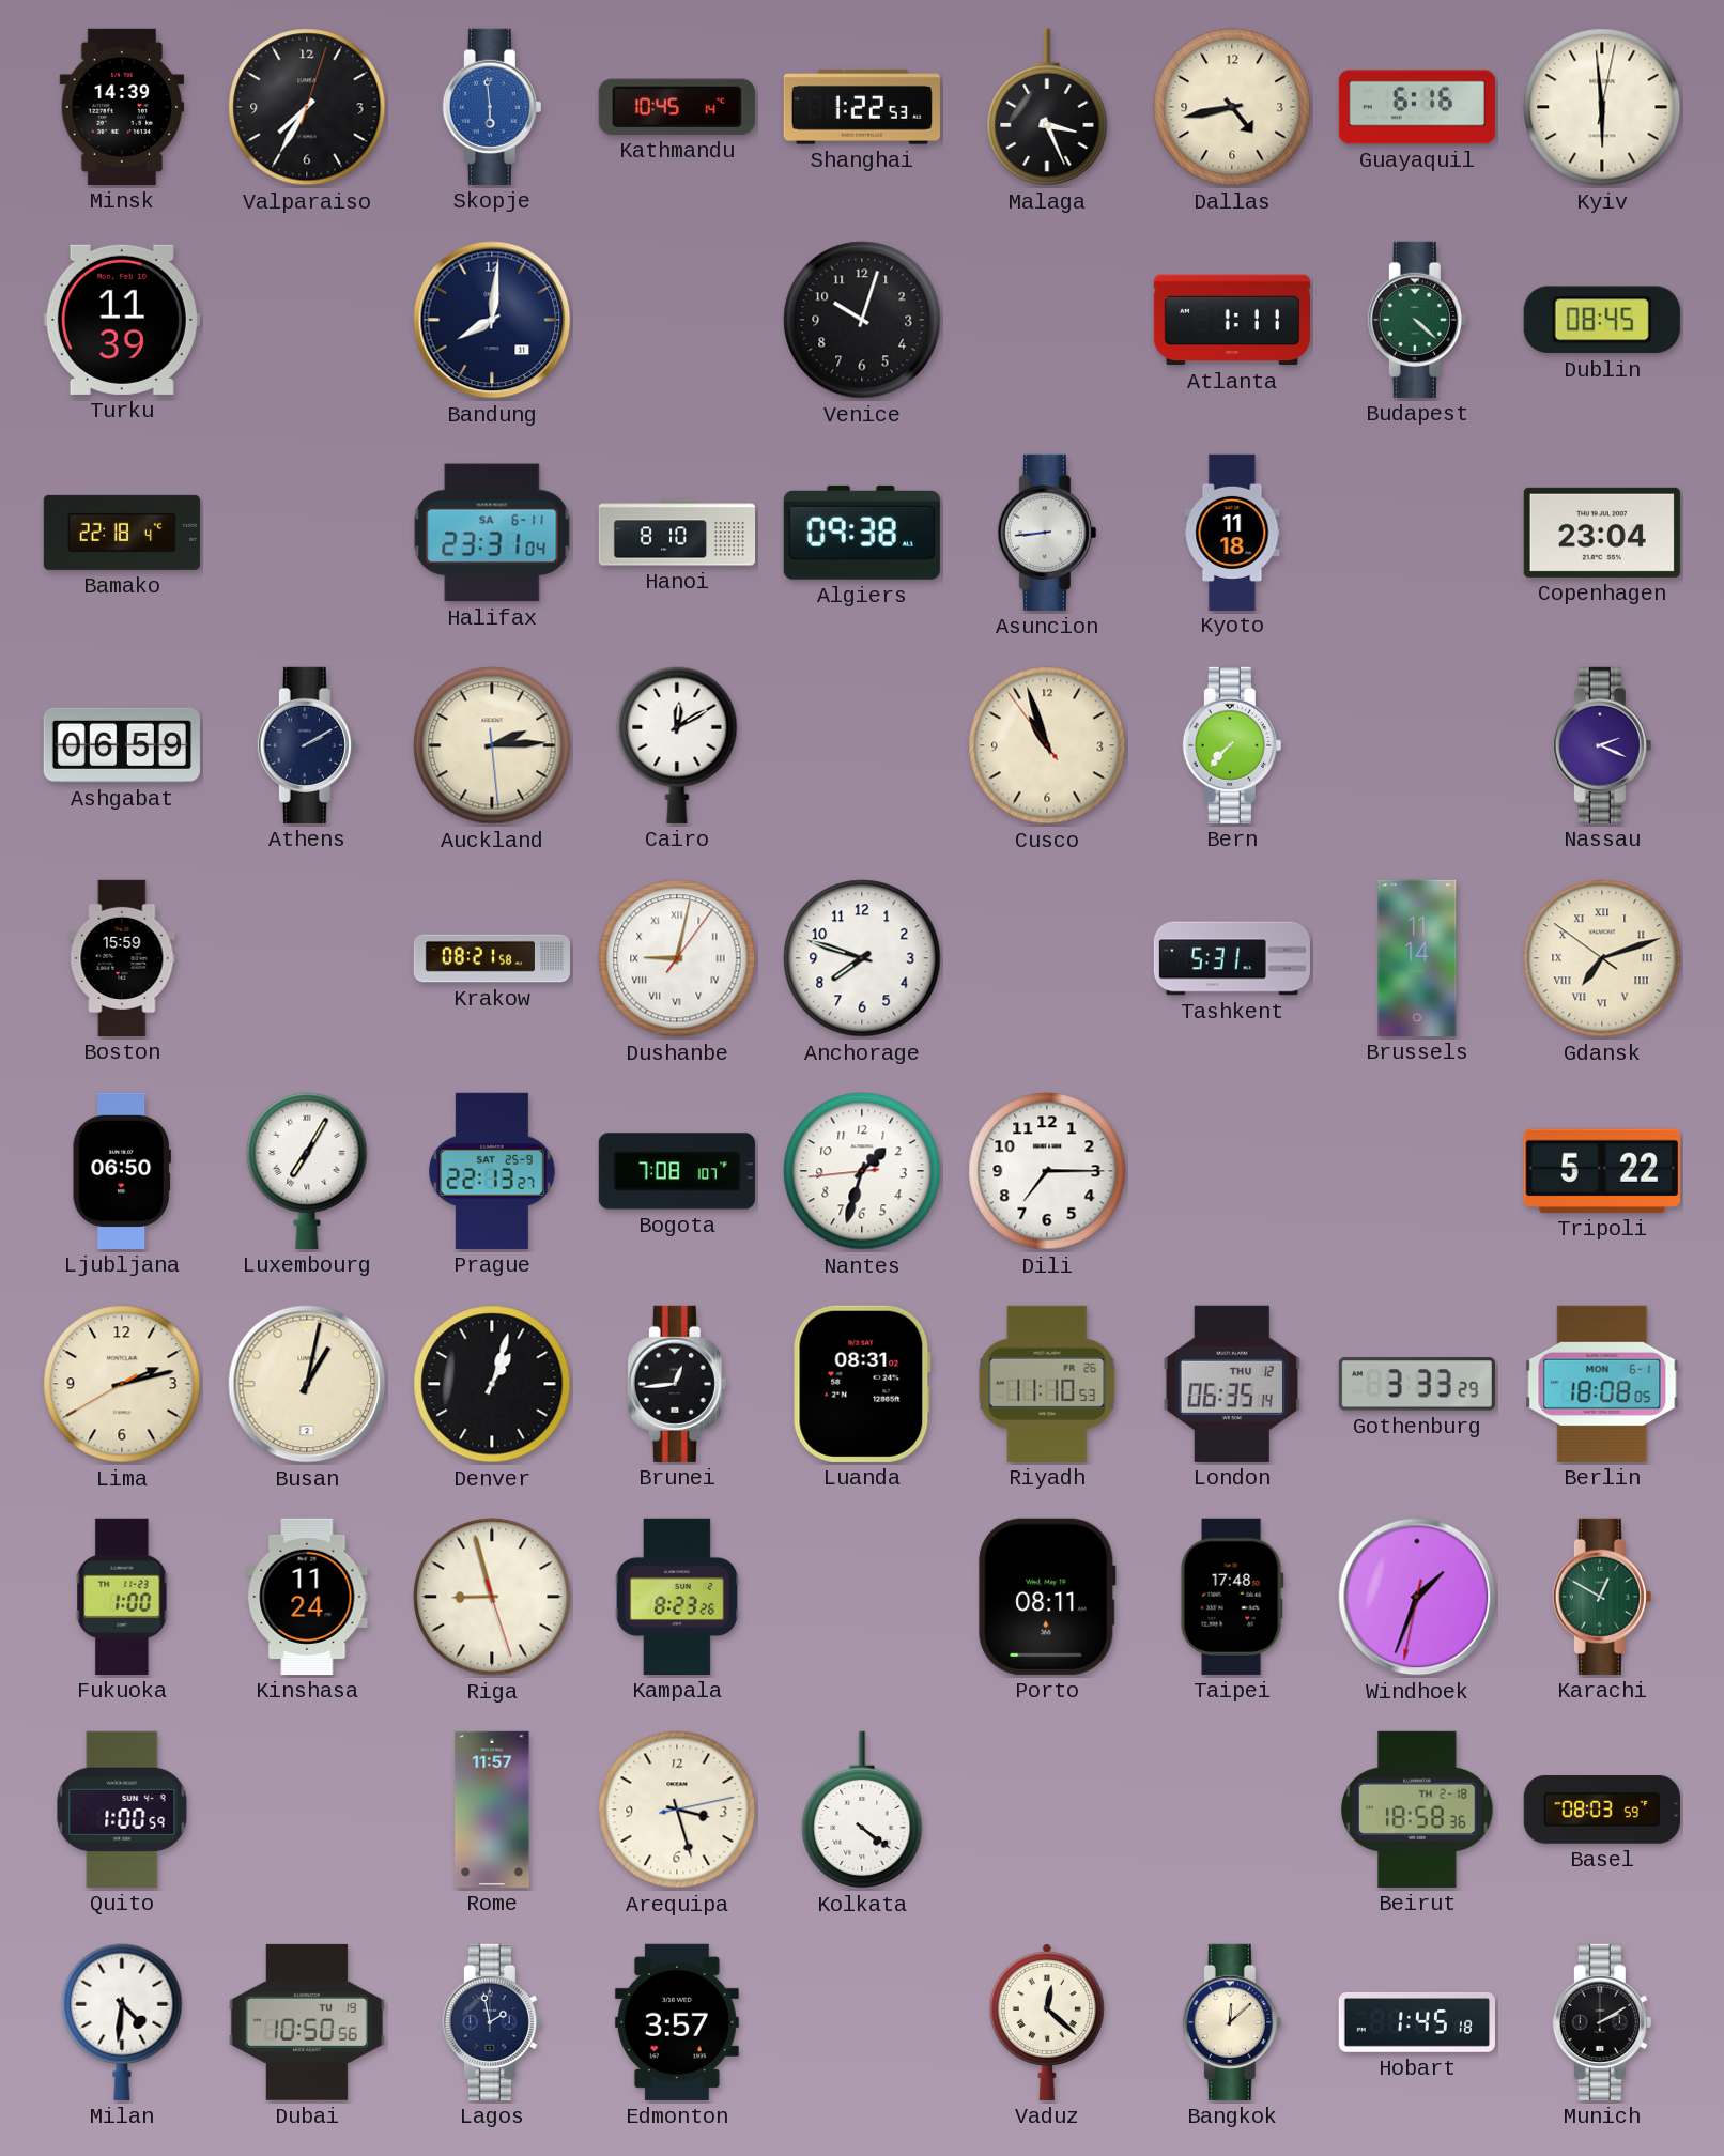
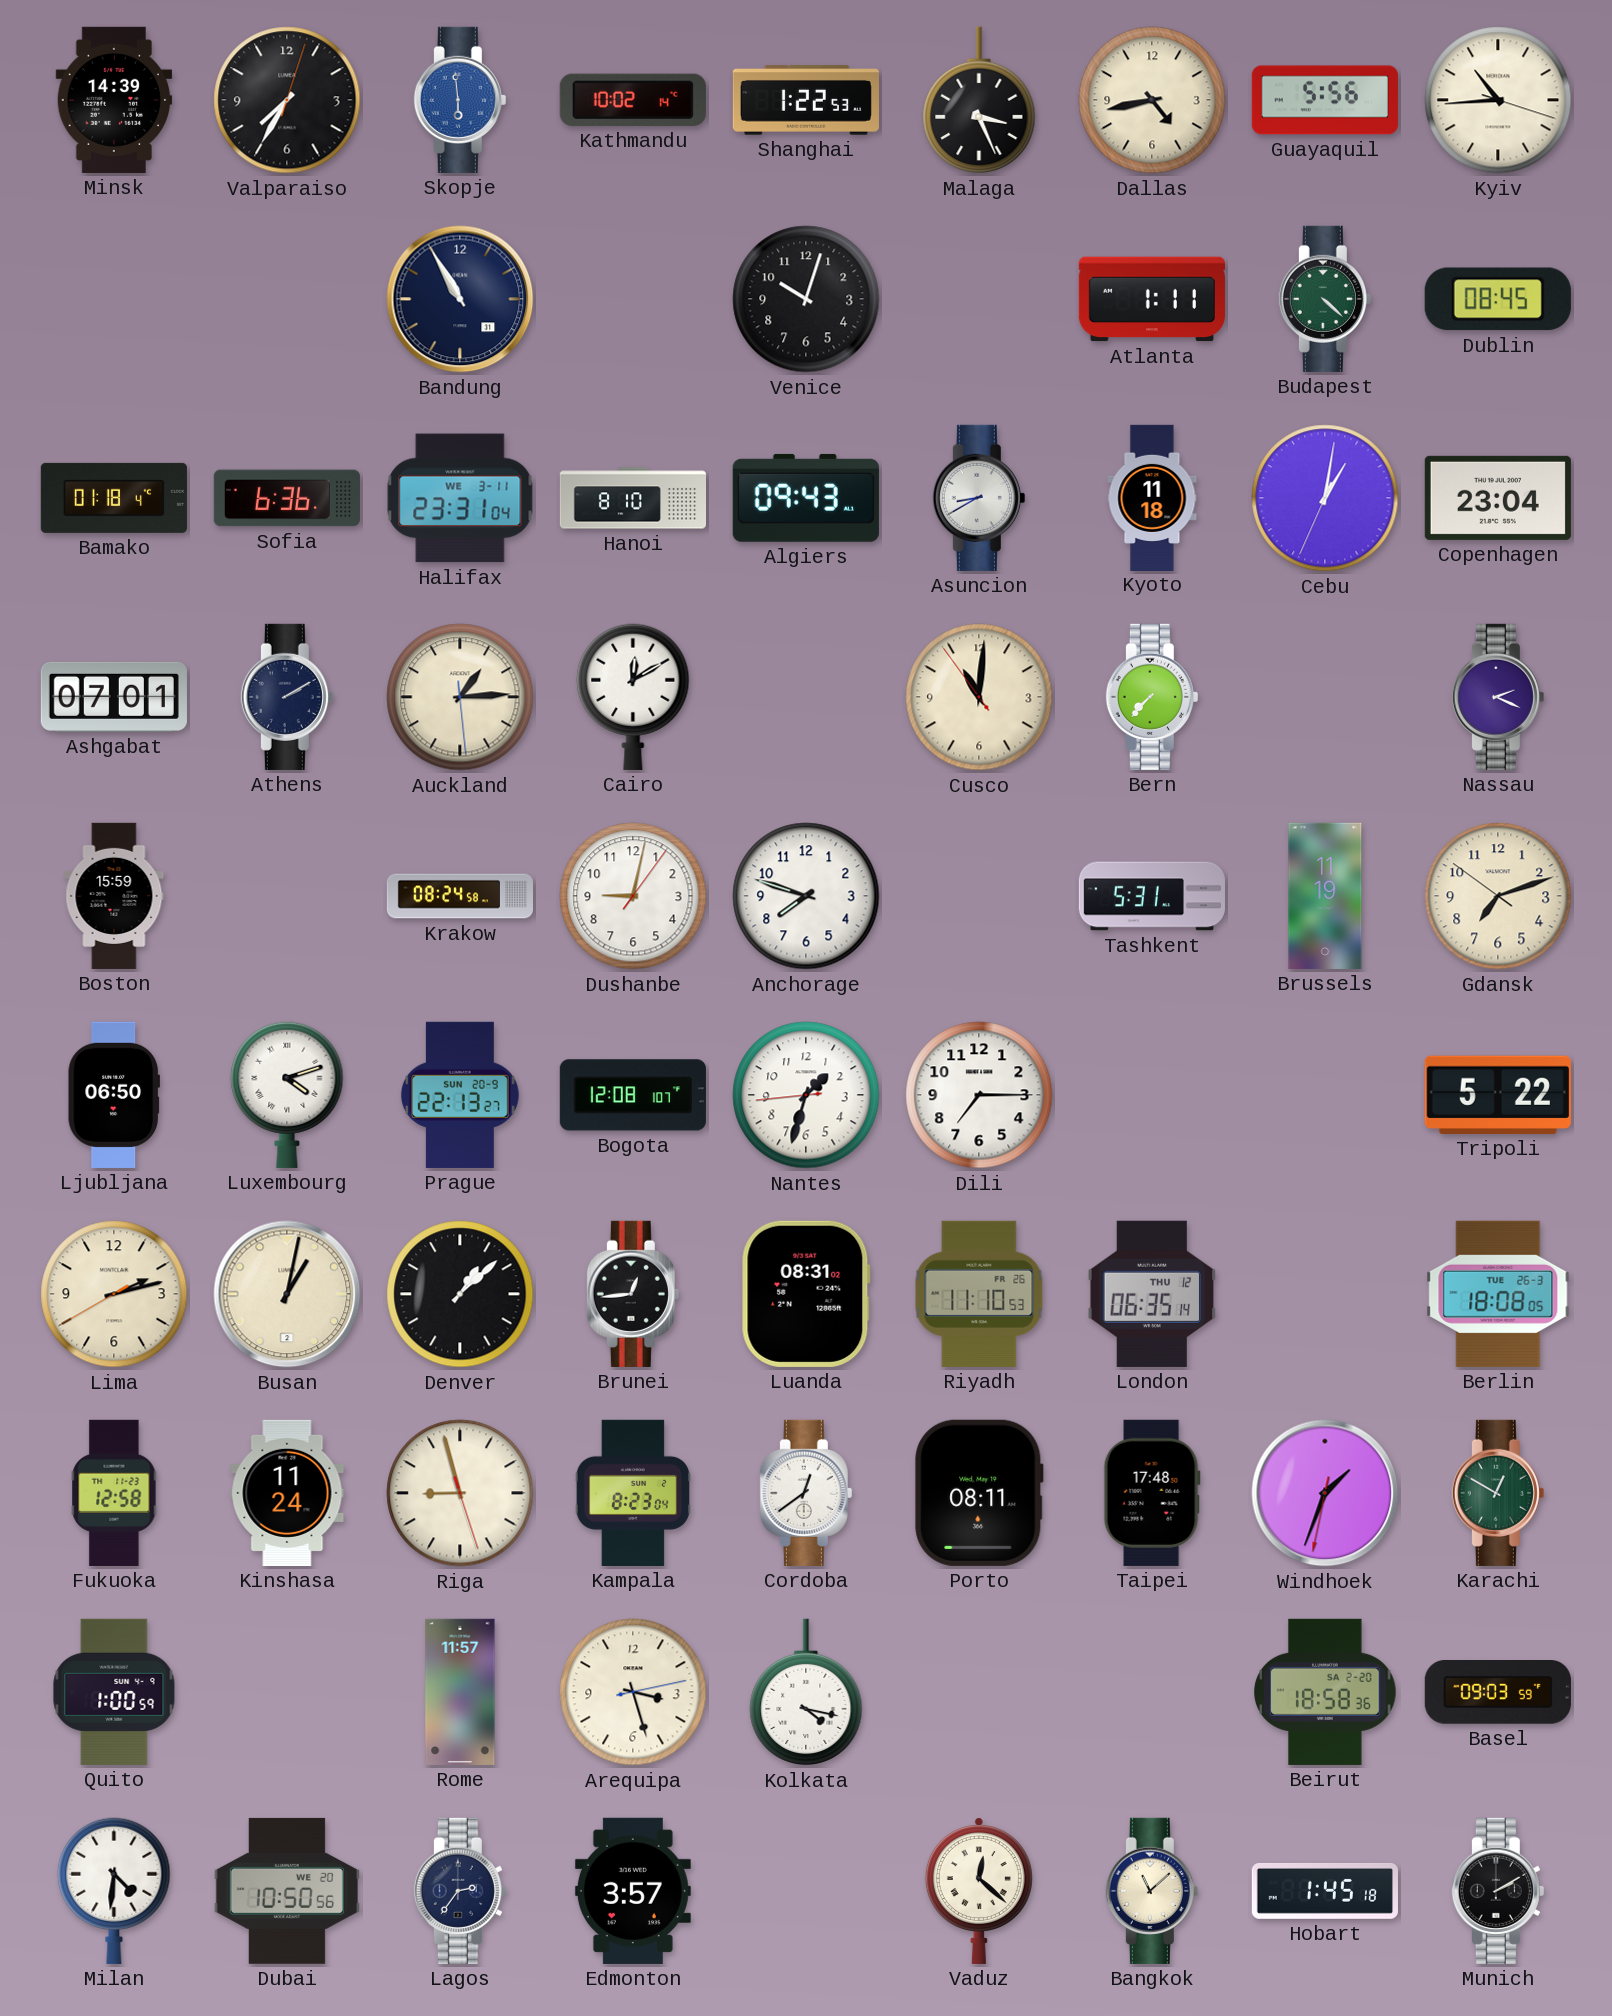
Kathmandu: 10:45 -> 10:02
Guayaquil: 6:16 -> 5:56
Kyiv: 5:59 -> 10:44
Turku: 11:39 -> none
Bandung: 8:01 -> 10:55
Bamako: 22:18 -> 01:18
Sofia: none -> 6:36
Halifax date: SA 6-11 -> WE 3-11
Algiers: 09:38 -> 09:43
Asuncion: 8:44 -> 8:40
Cebu: none -> 1:01
Ashgabat: 06:59 -> 07:01
Auckland: 2:14 -> 1:14
Cusco: 10:56 -> 11:00
Krakow: 08:21 -> 08:24
Dushanbe numerals: Roman -> Arabic
Brussels: 11:14 -> 11:19
Gdansk numerals: Roman -> Arabic
Luxembourg: 7:05 -> 4:12
Prague date: SAT 25-9 -> SUN 20-9
Bogota: 7:08 -> 12:08
Denver: 1:03 -> 1:08
Gothenburg: 3:33 -> none
Berlin date: MON 6-1 -> TUE 26-3
Fukuoka: 1:00 -> 12:58
Kampala: 8:23:26 -> 8:23:04
Cordoba: none -> 12:39
Kolkata: 4:21 -> 4:17
Beirut date: TH 2-18 -> SA 2-20
Basel: 08:03 -> 09:03
Dubai date: TU 19 -> WE 20
Lagos: 1:58 -> 2:36
Bangkok: 12:08 -> 11:08
